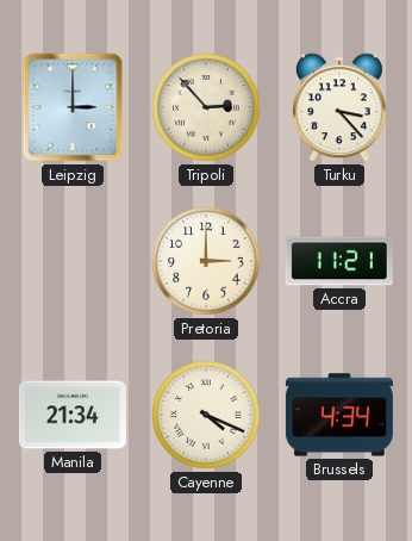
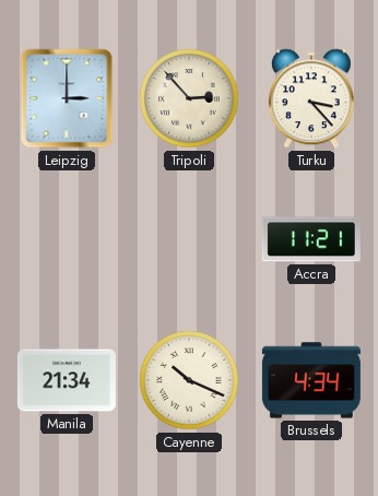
Pretoria: 3:00 -> none
Cayenne: 4:19 -> 10:19
